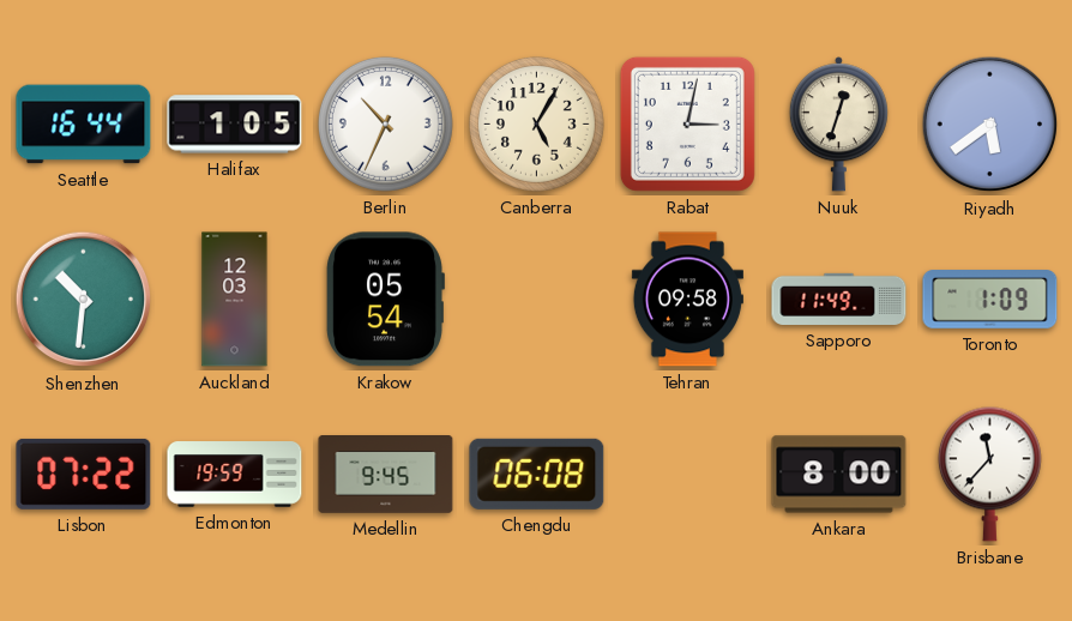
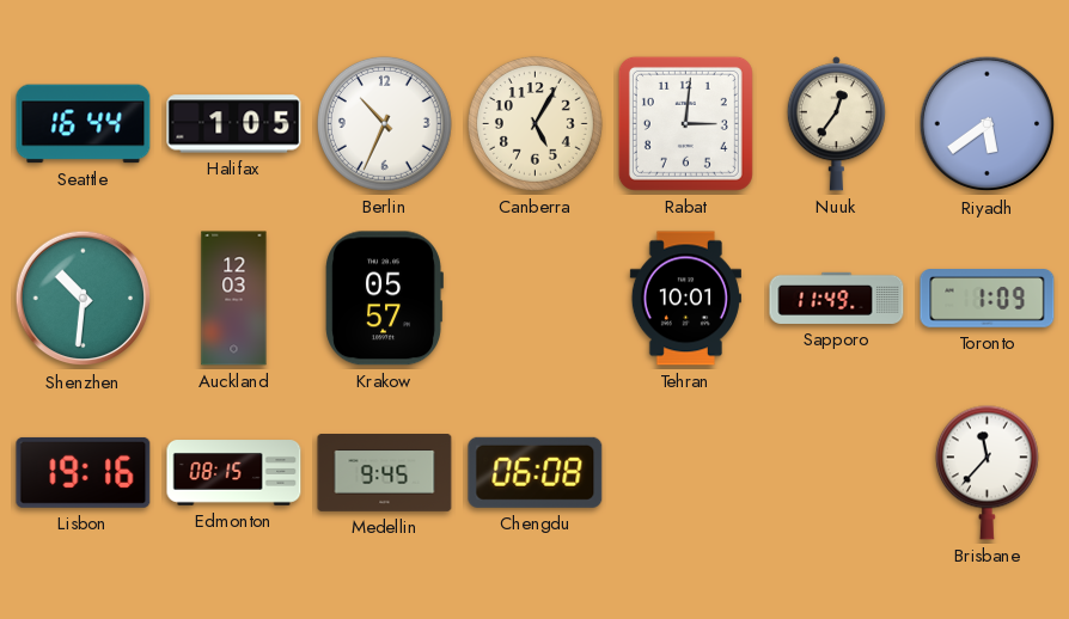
Rabat: 3:02 -> 3:01
Nuuk: 12:33 -> 12:36
Krakow: 05:54 -> 05:57
Tehran: 09:58 -> 10:01
Lisbon: 07:22 -> 19:16
Edmonton: 19:59 -> 08:15
Ankara: 8:00 -> none
